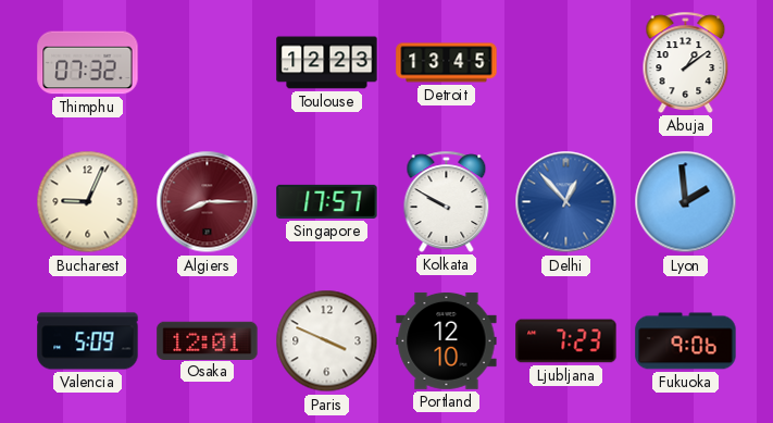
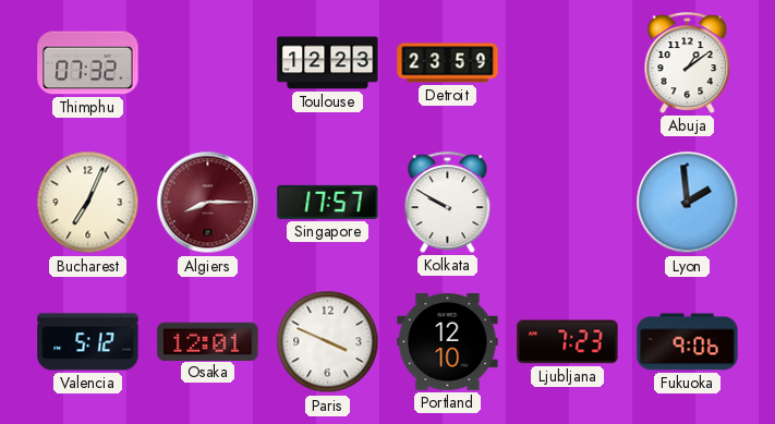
Detroit: 13:45 -> 23:59
Bucharest: 9:04 -> 7:04
Delhi: 12:53 -> none
Valencia: 5:09 -> 5:12
